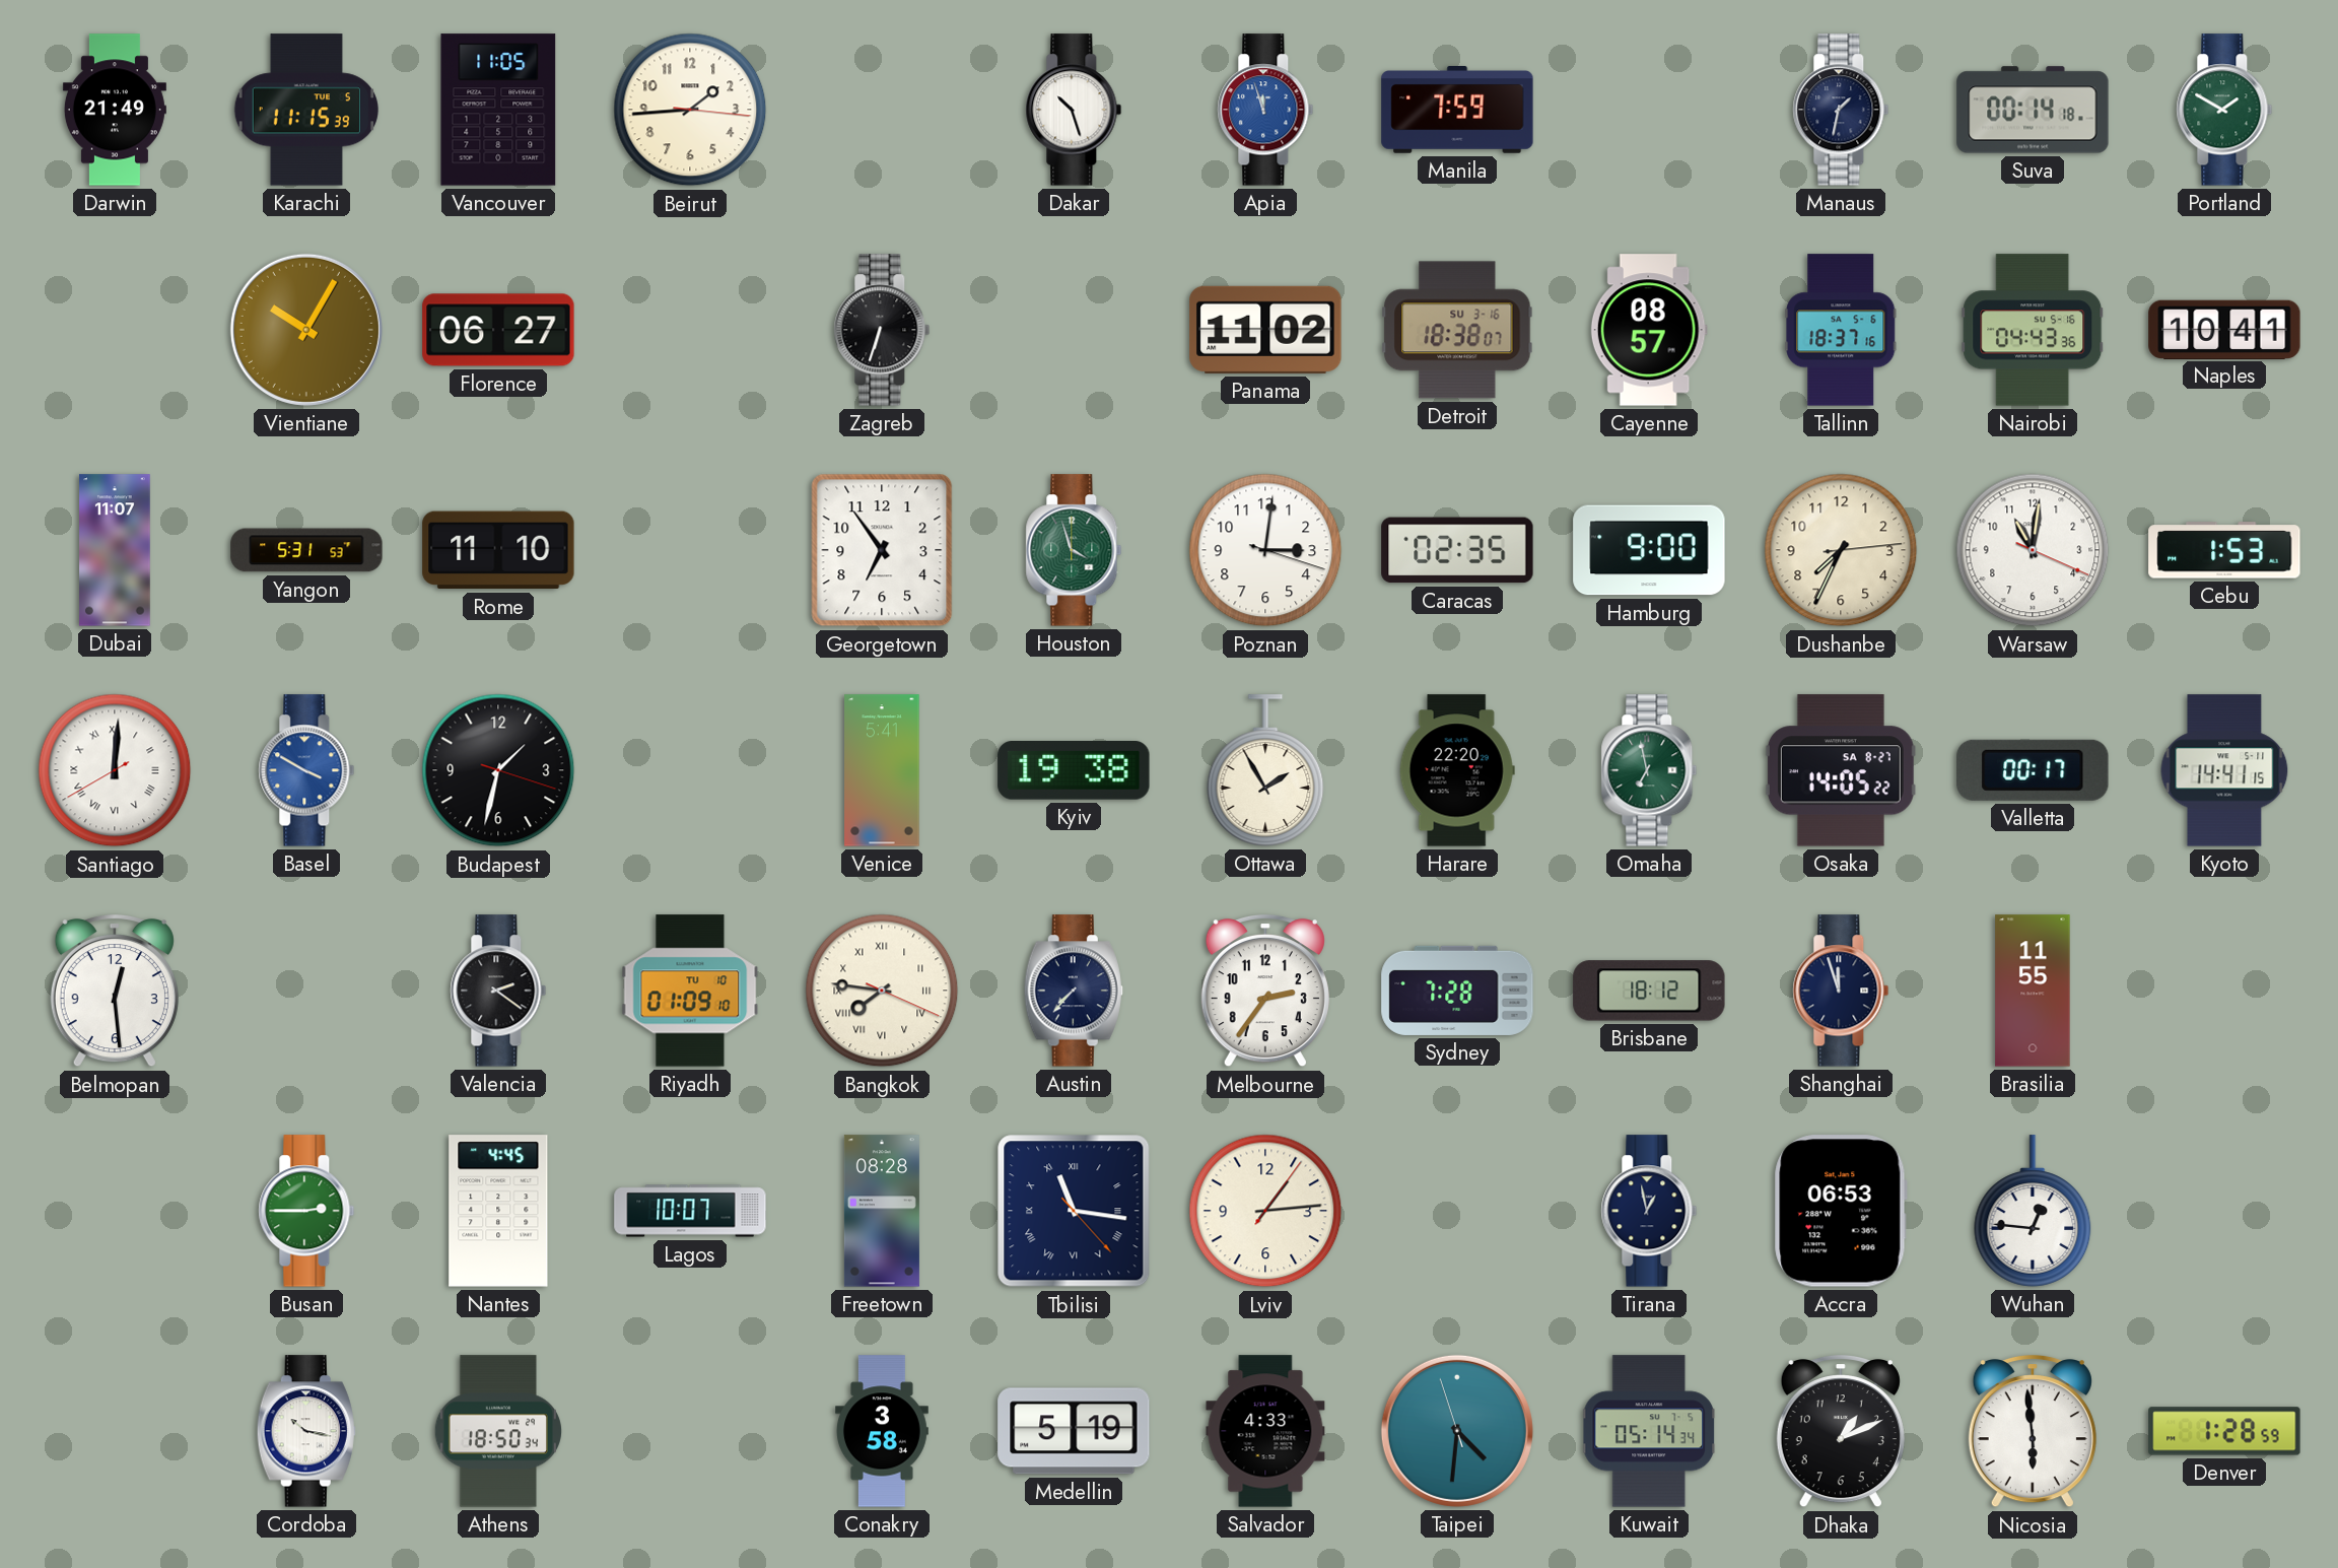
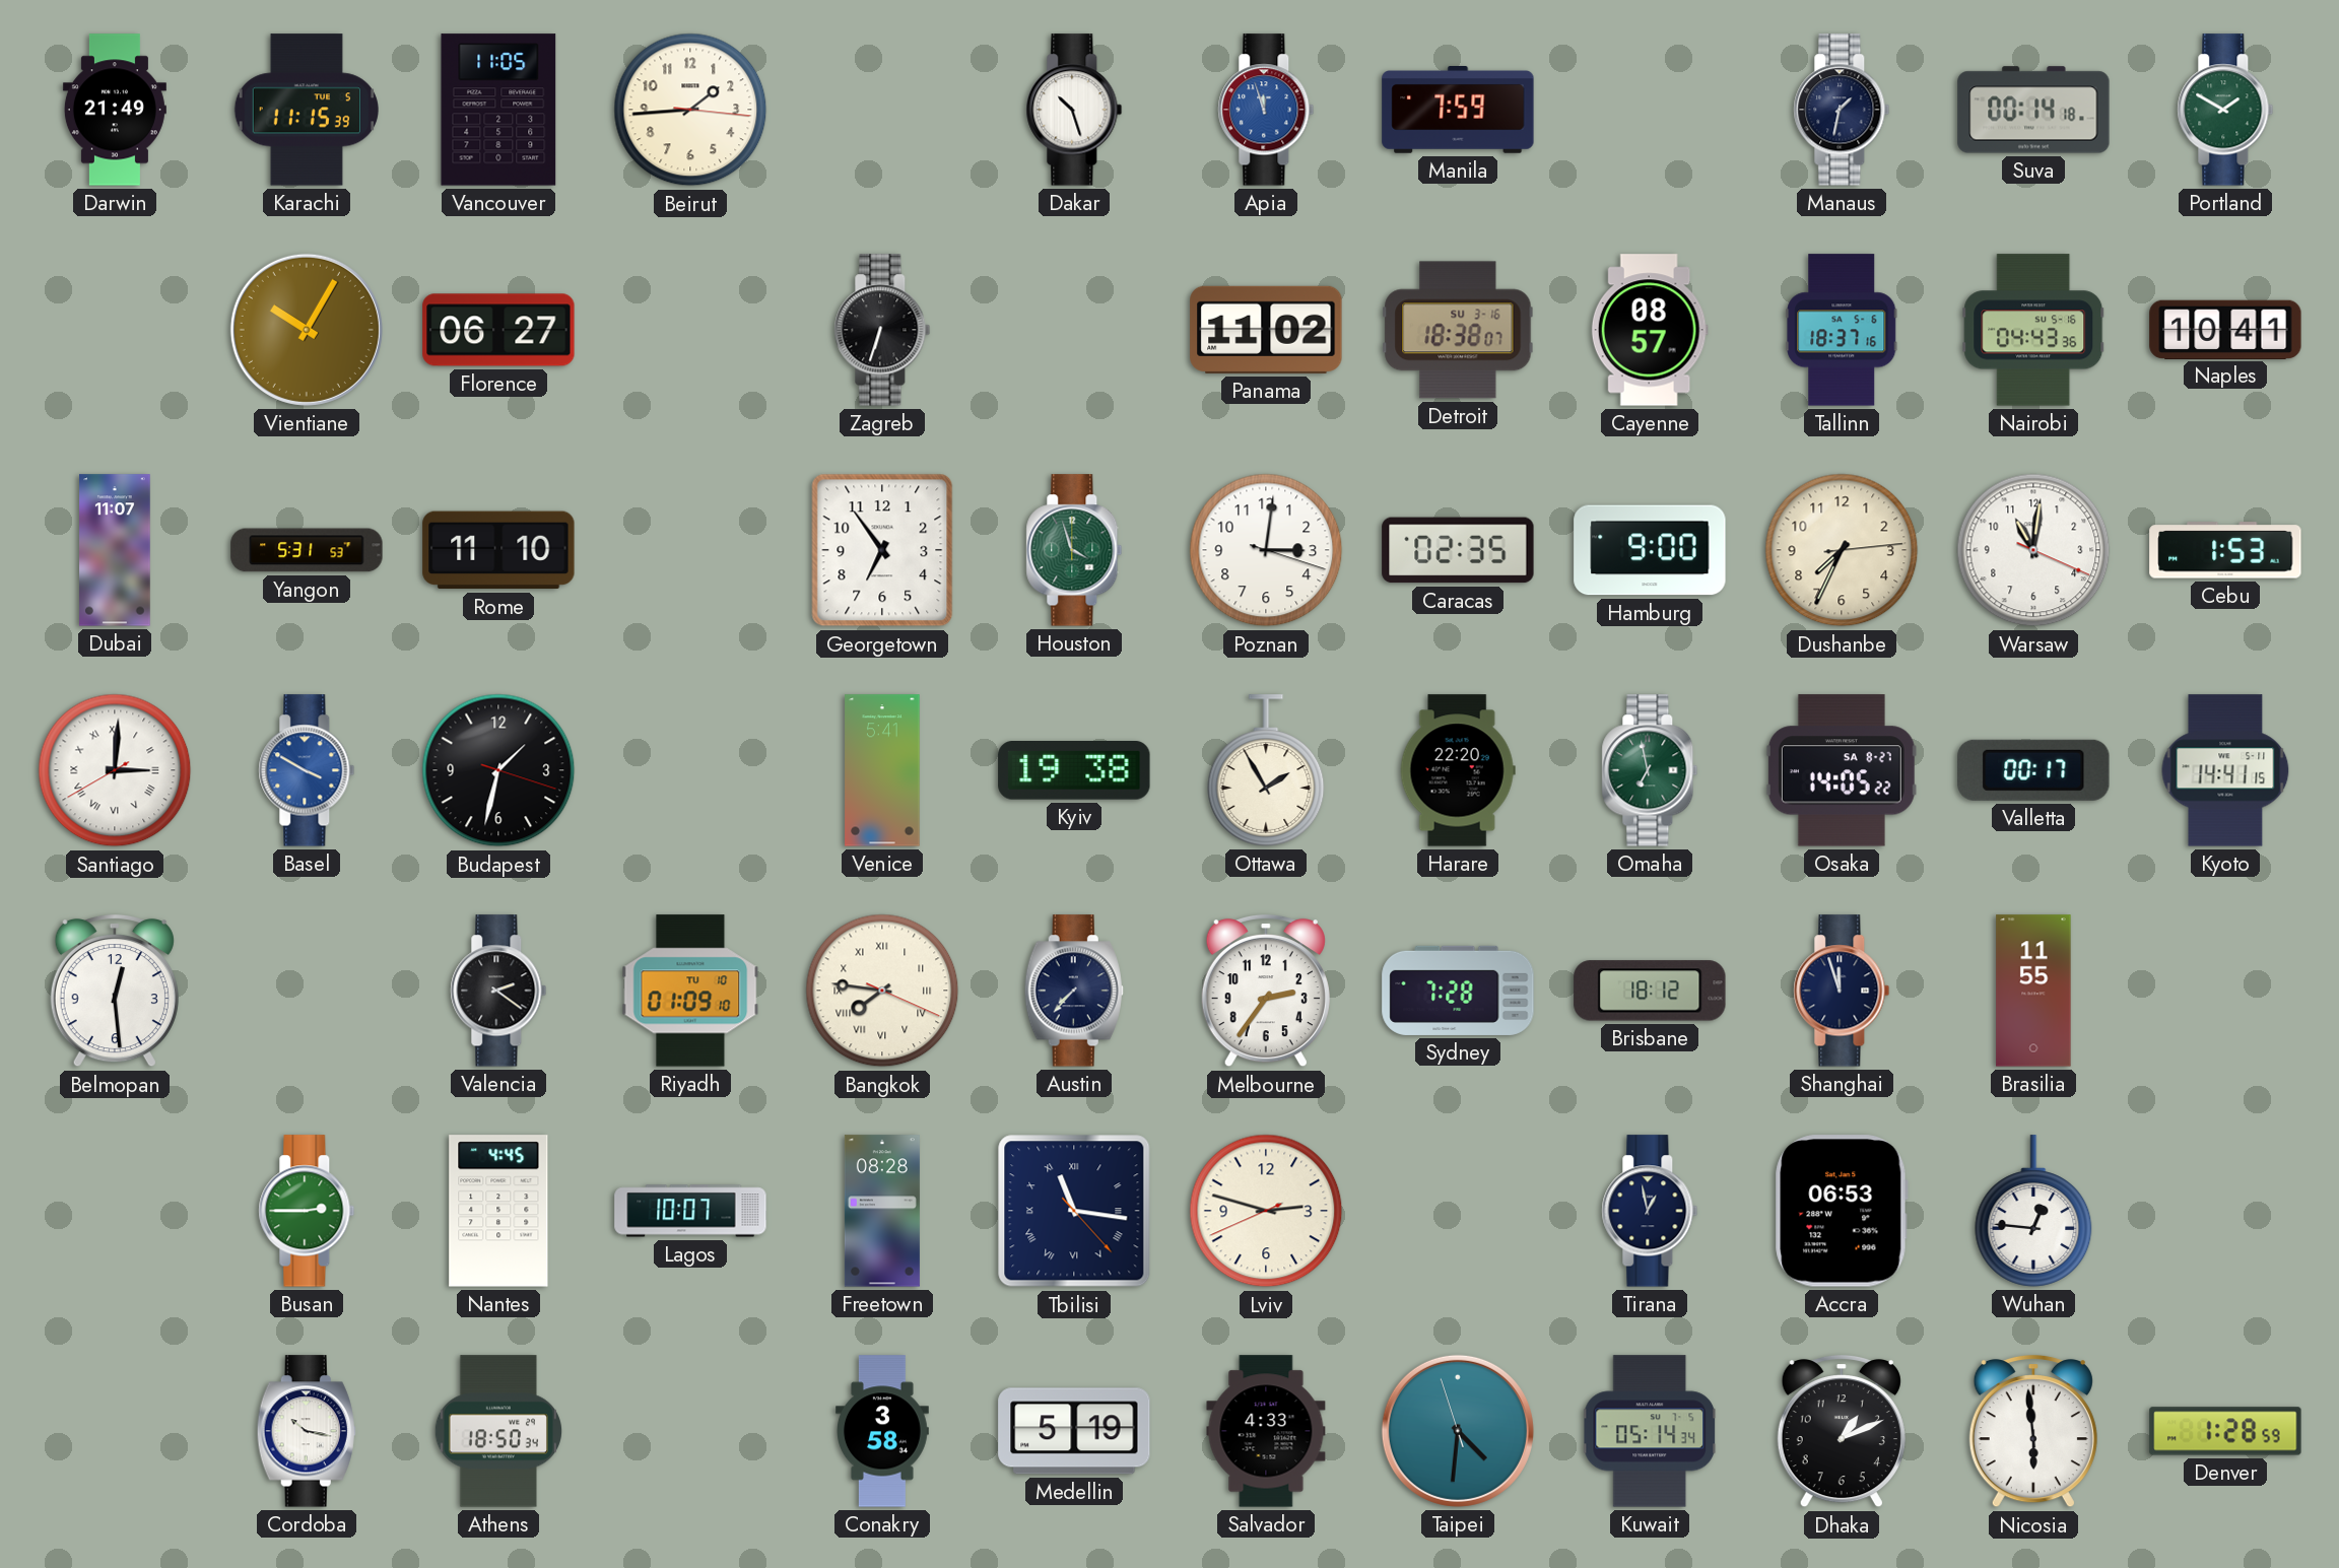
Santiago: 12:00 -> 3:00
Lviv: 1:14 -> 2:47
